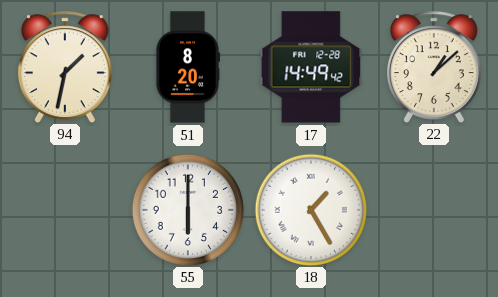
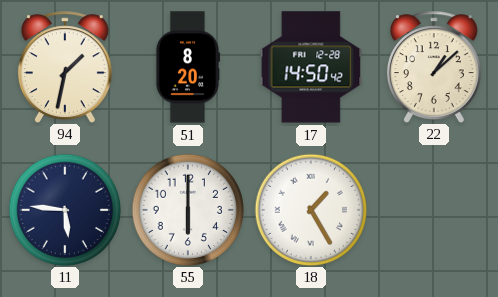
17: 14:49 -> 14:50
11: none -> 5:46
